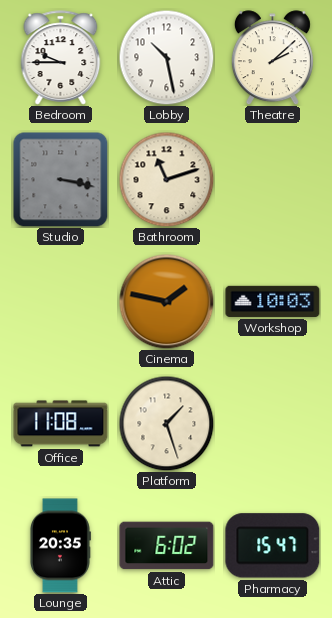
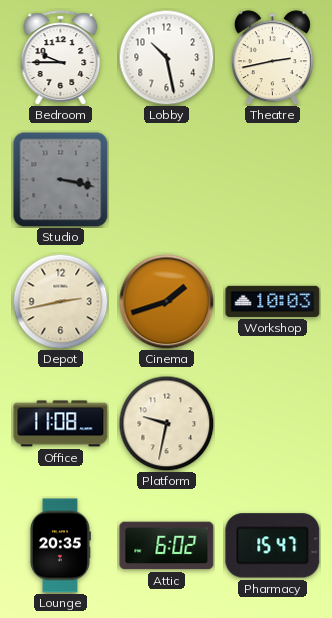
Theatre: 2:08 -> 2:43
Bathroom: 11:12 -> none
Depot: none -> 2:43
Cinema: 1:47 -> 1:42
Platform: 1:27 -> 9:32
